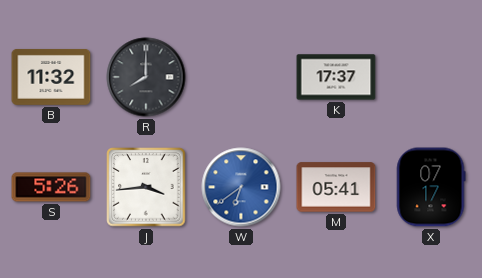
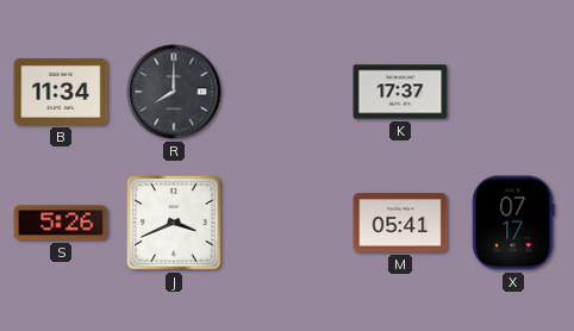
B: 11:32 -> 11:34
J: 3:44 -> 3:41
W: 6:39 -> none
